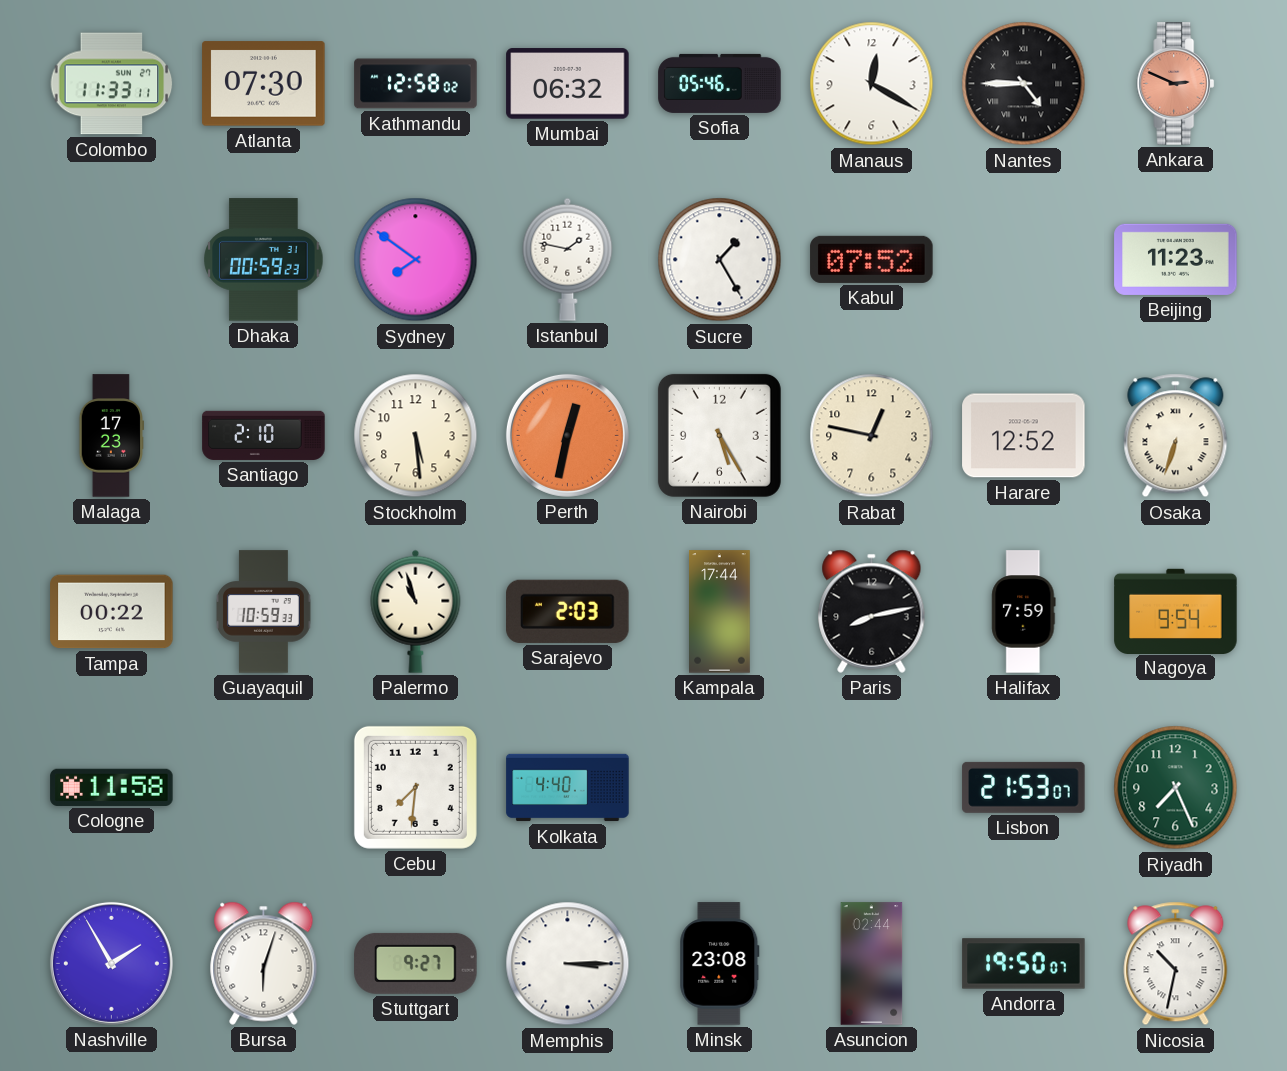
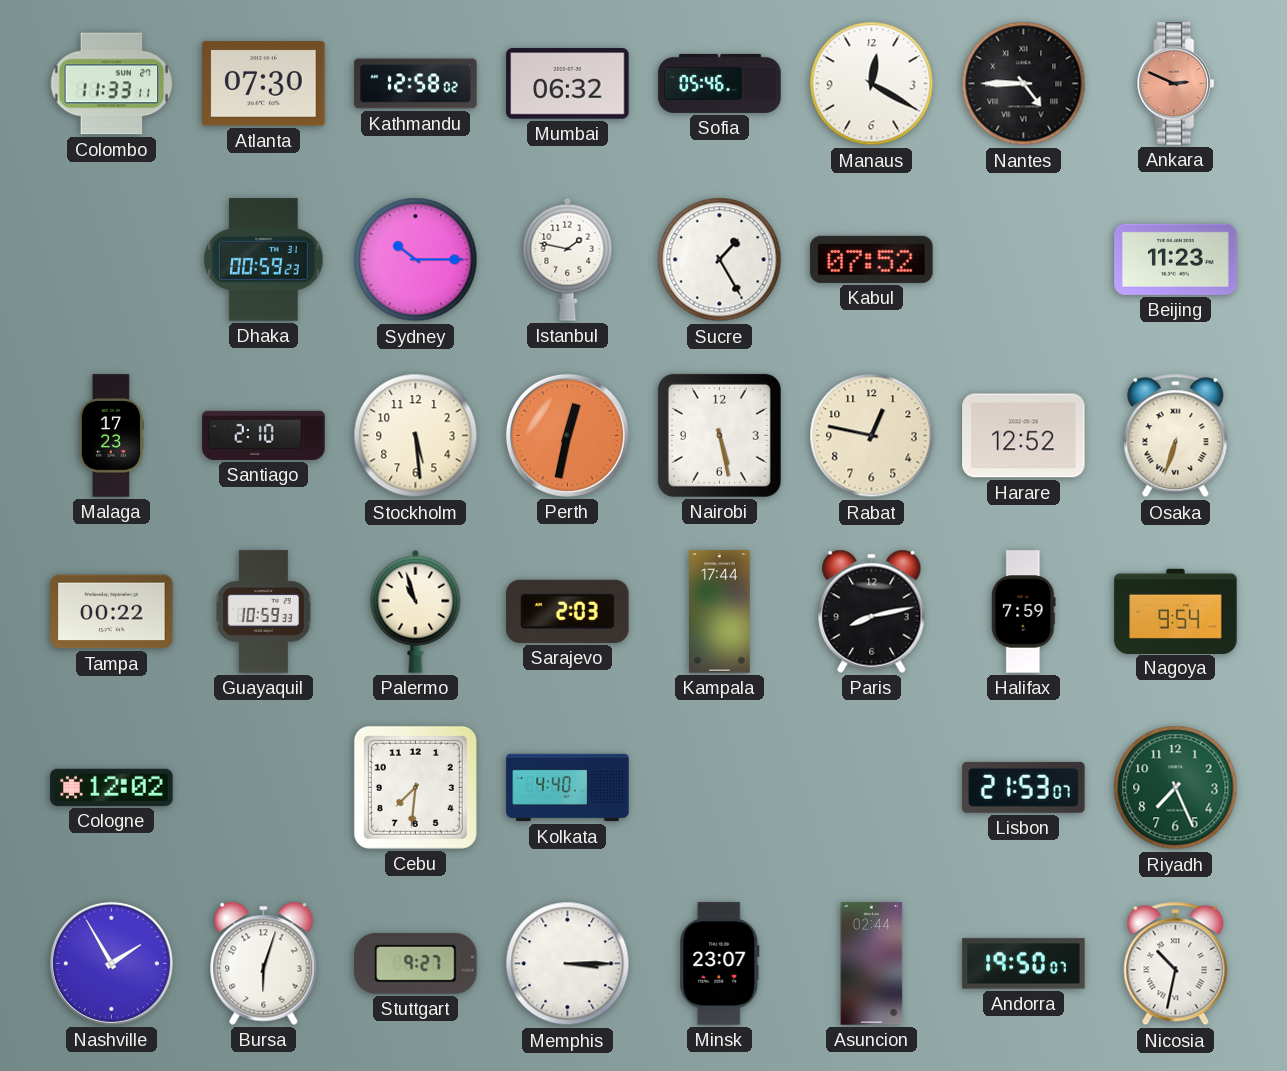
Sydney: 7:51 -> 10:15
Nairobi: 5:25 -> 5:28
Cologne: 11:58 -> 12:02
Minsk: 23:08 -> 23:07
